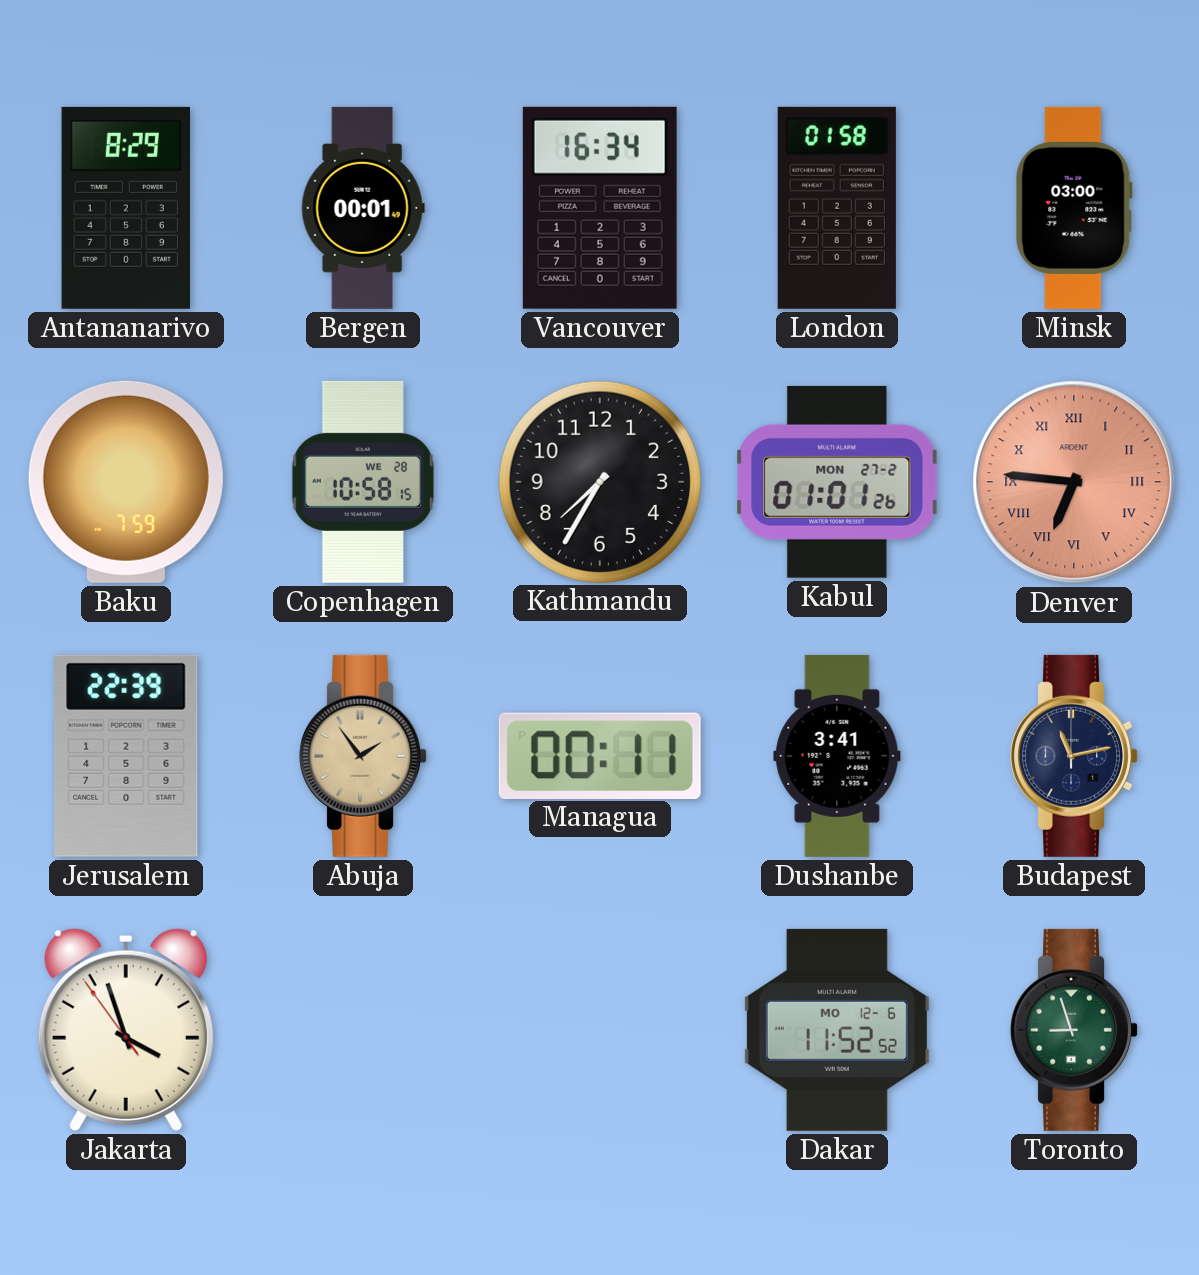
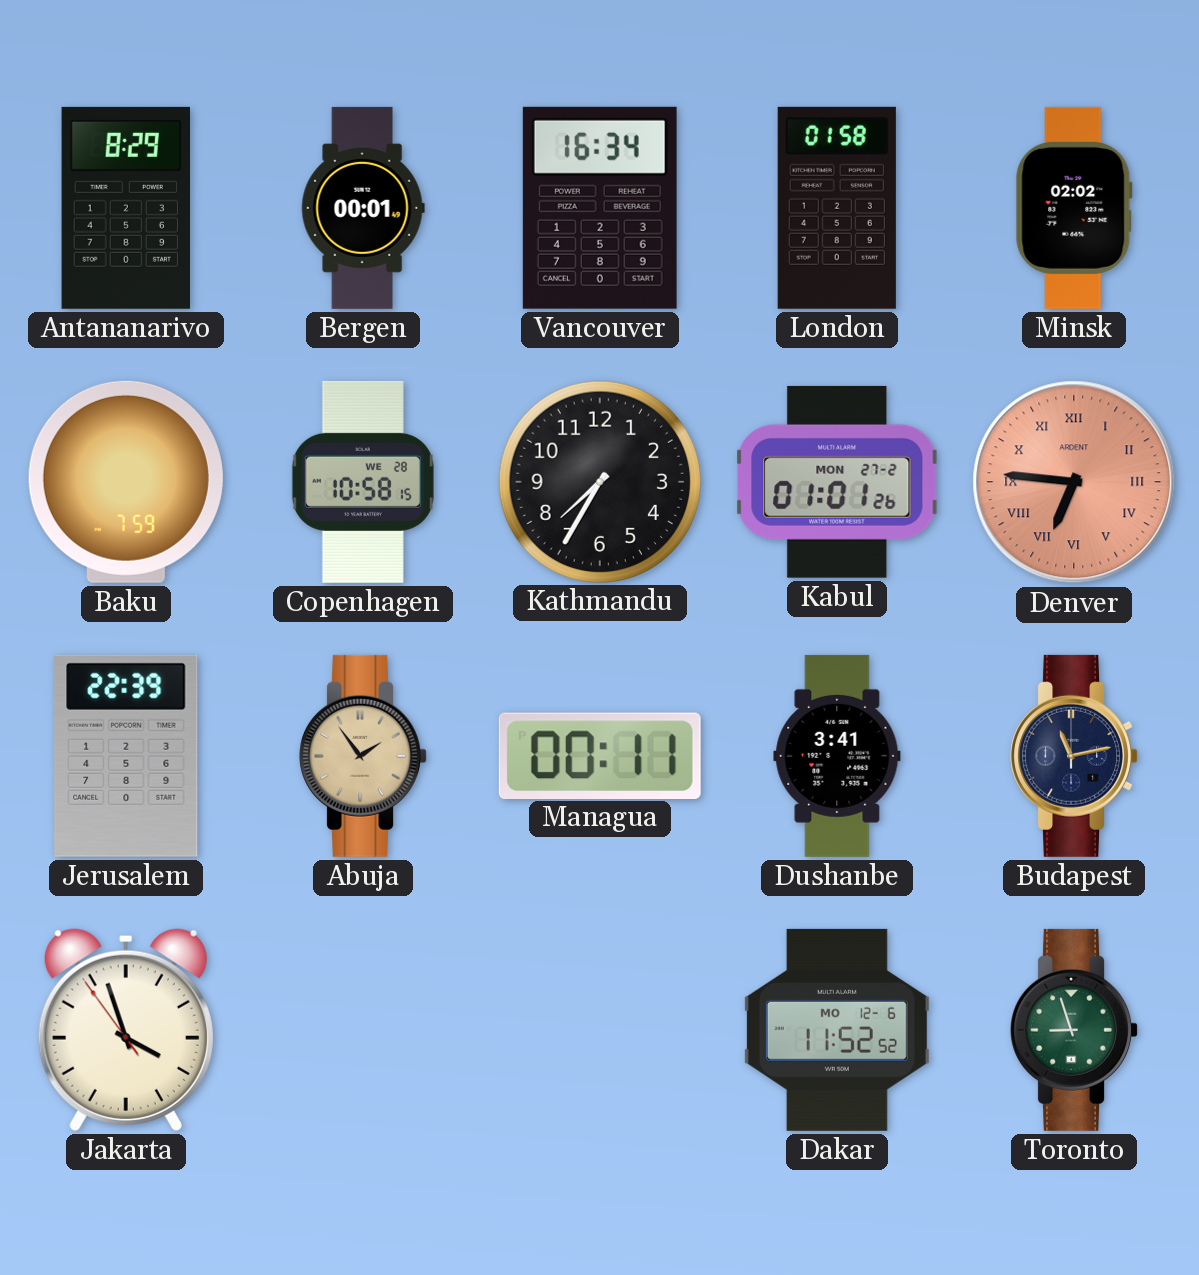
Minsk: 03:00 -> 02:02
